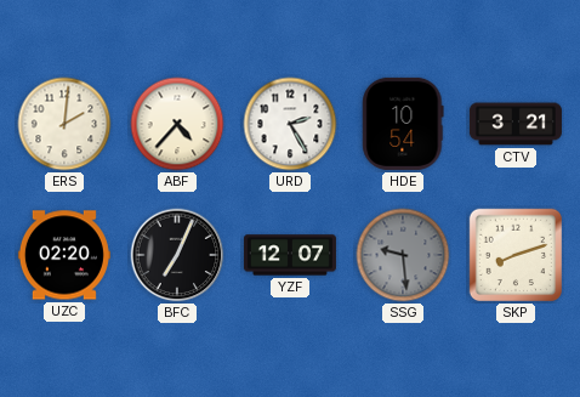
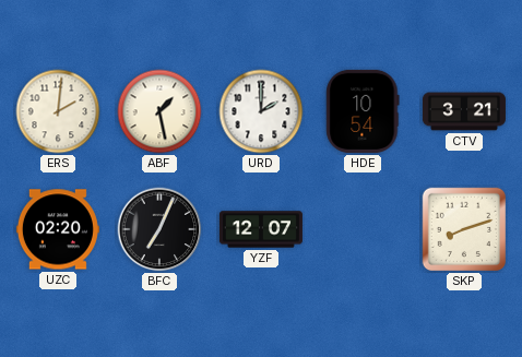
ABF: 4:37 -> 1:28
URD: 2:25 -> 2:00
SSG: 9:29 -> none
